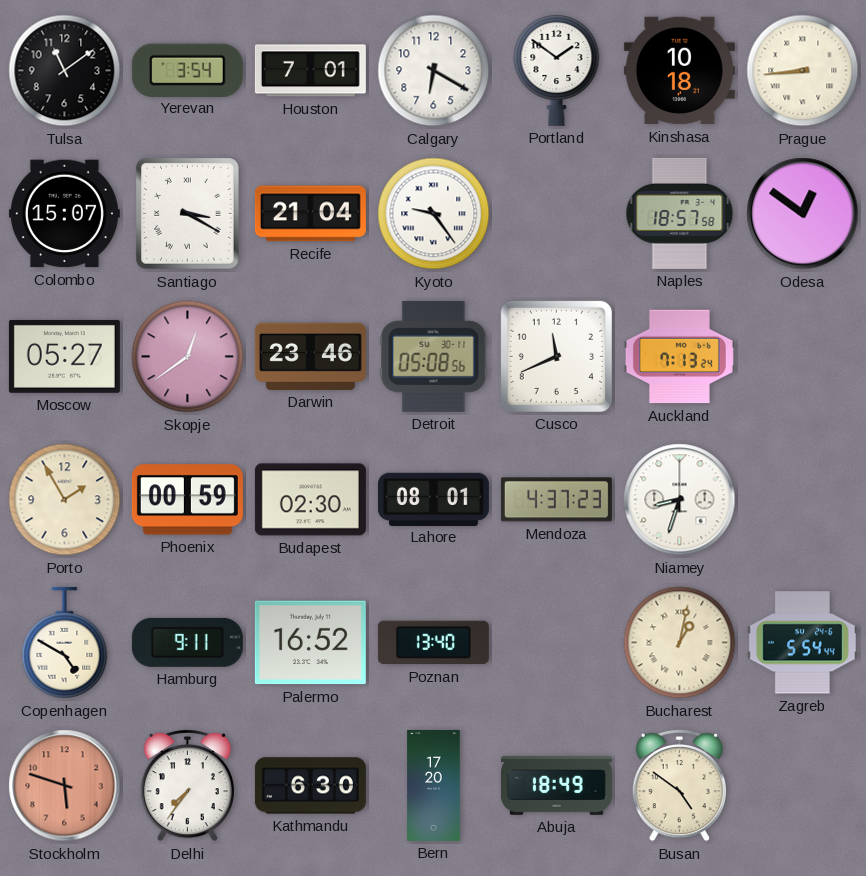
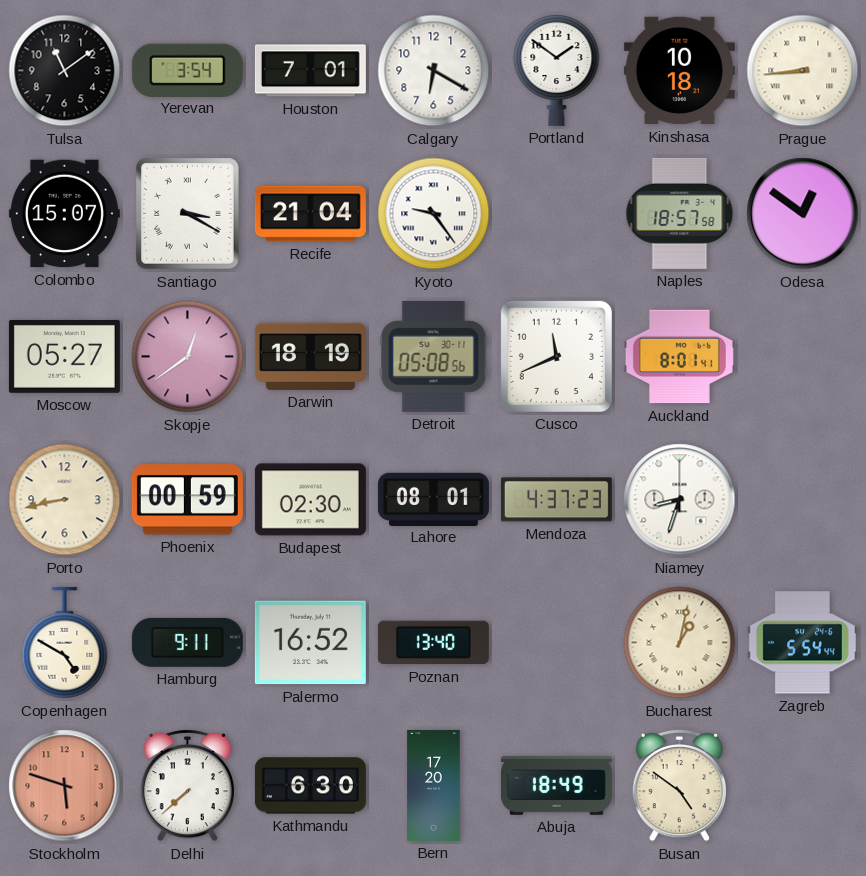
Darwin: 23:46 -> 18:19
Auckland: 7:13 -> 8:01
Porto: 1:55 -> 8:43
Delhi: 7:36 -> 7:38
